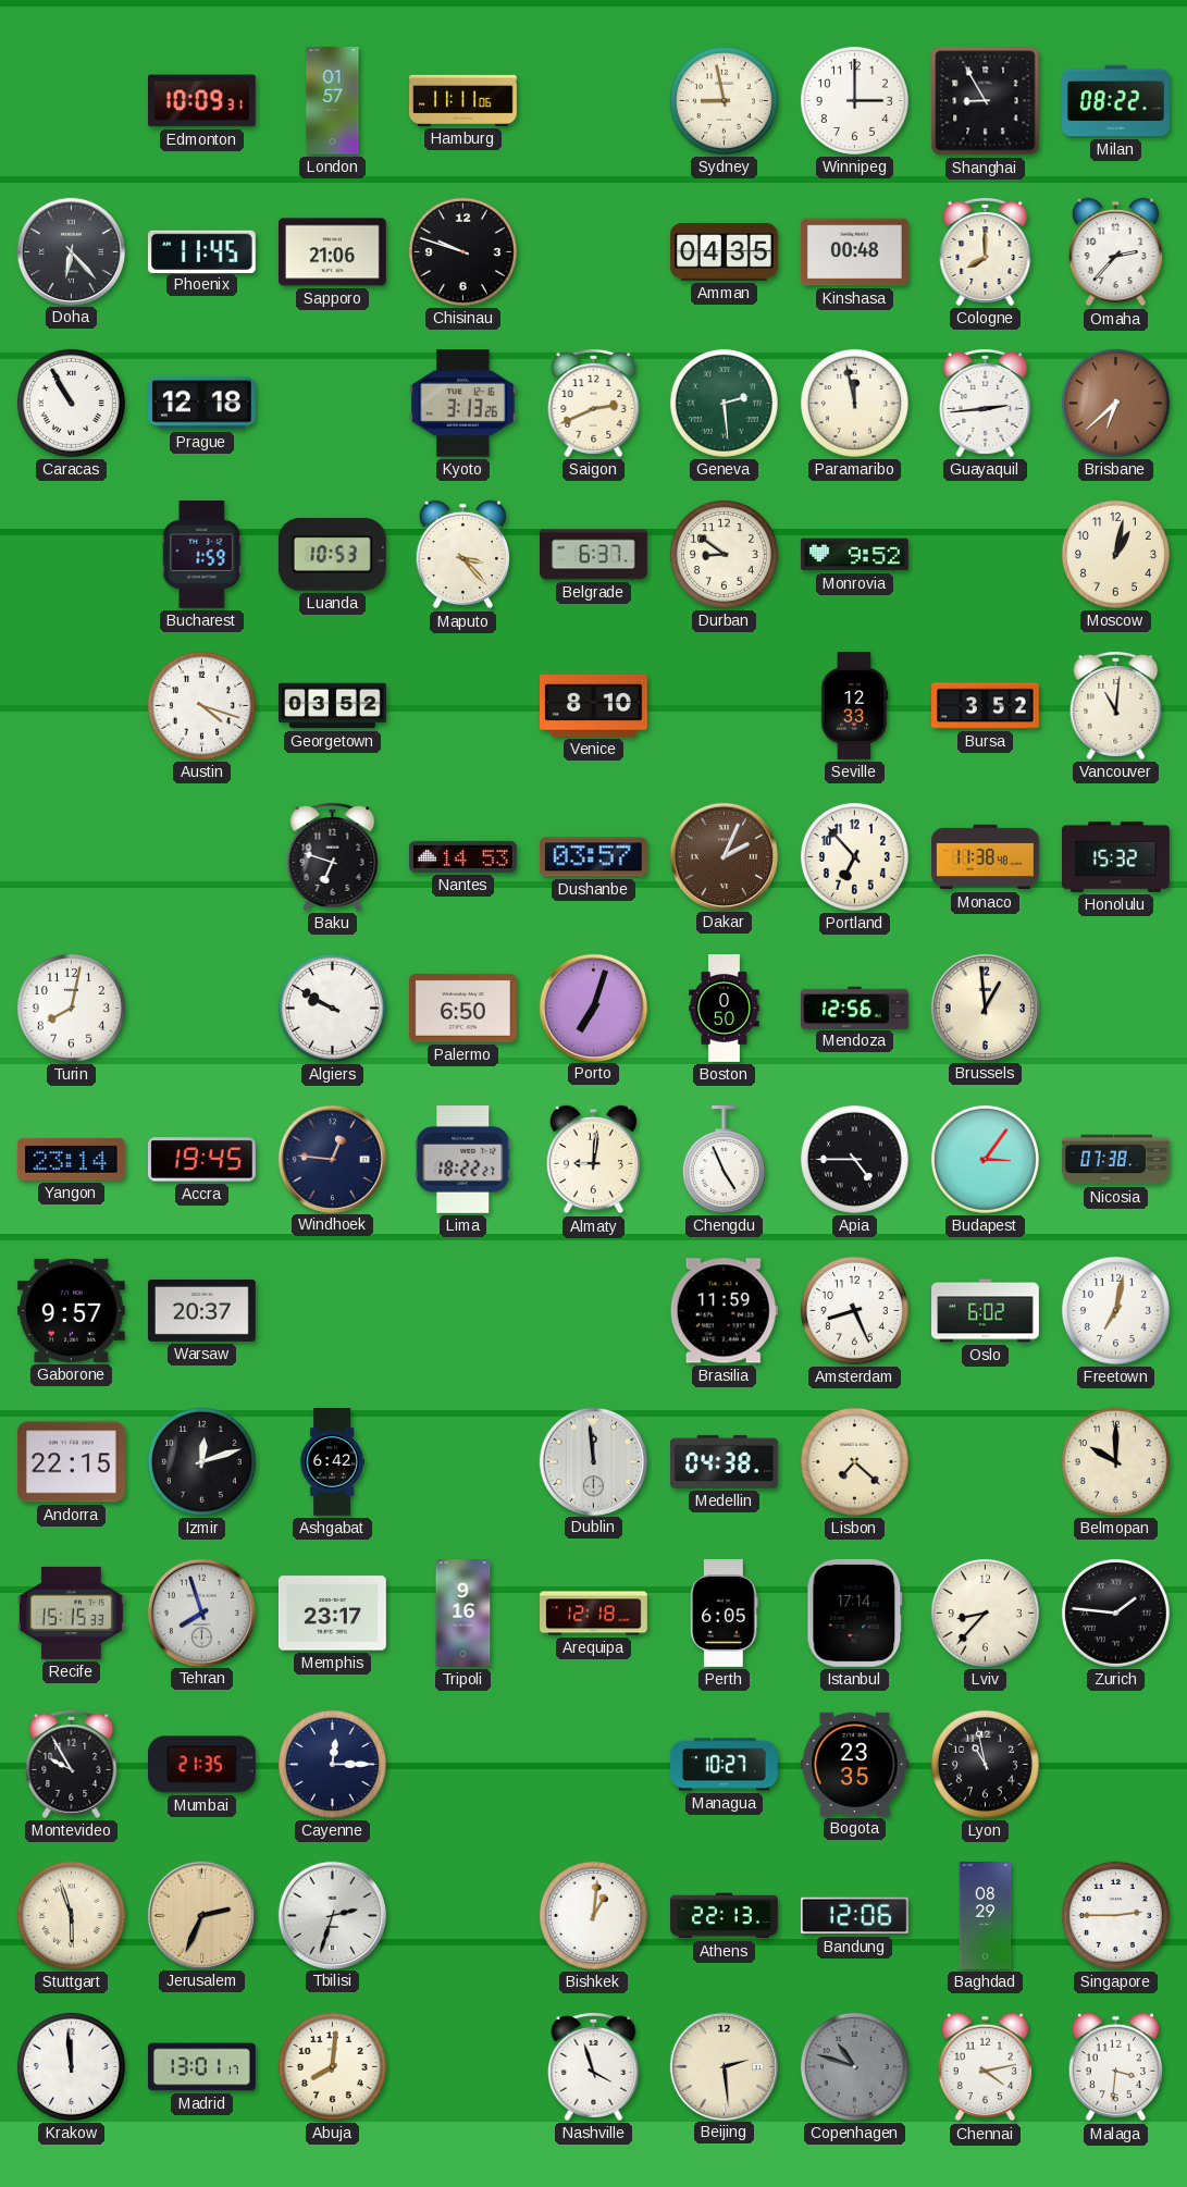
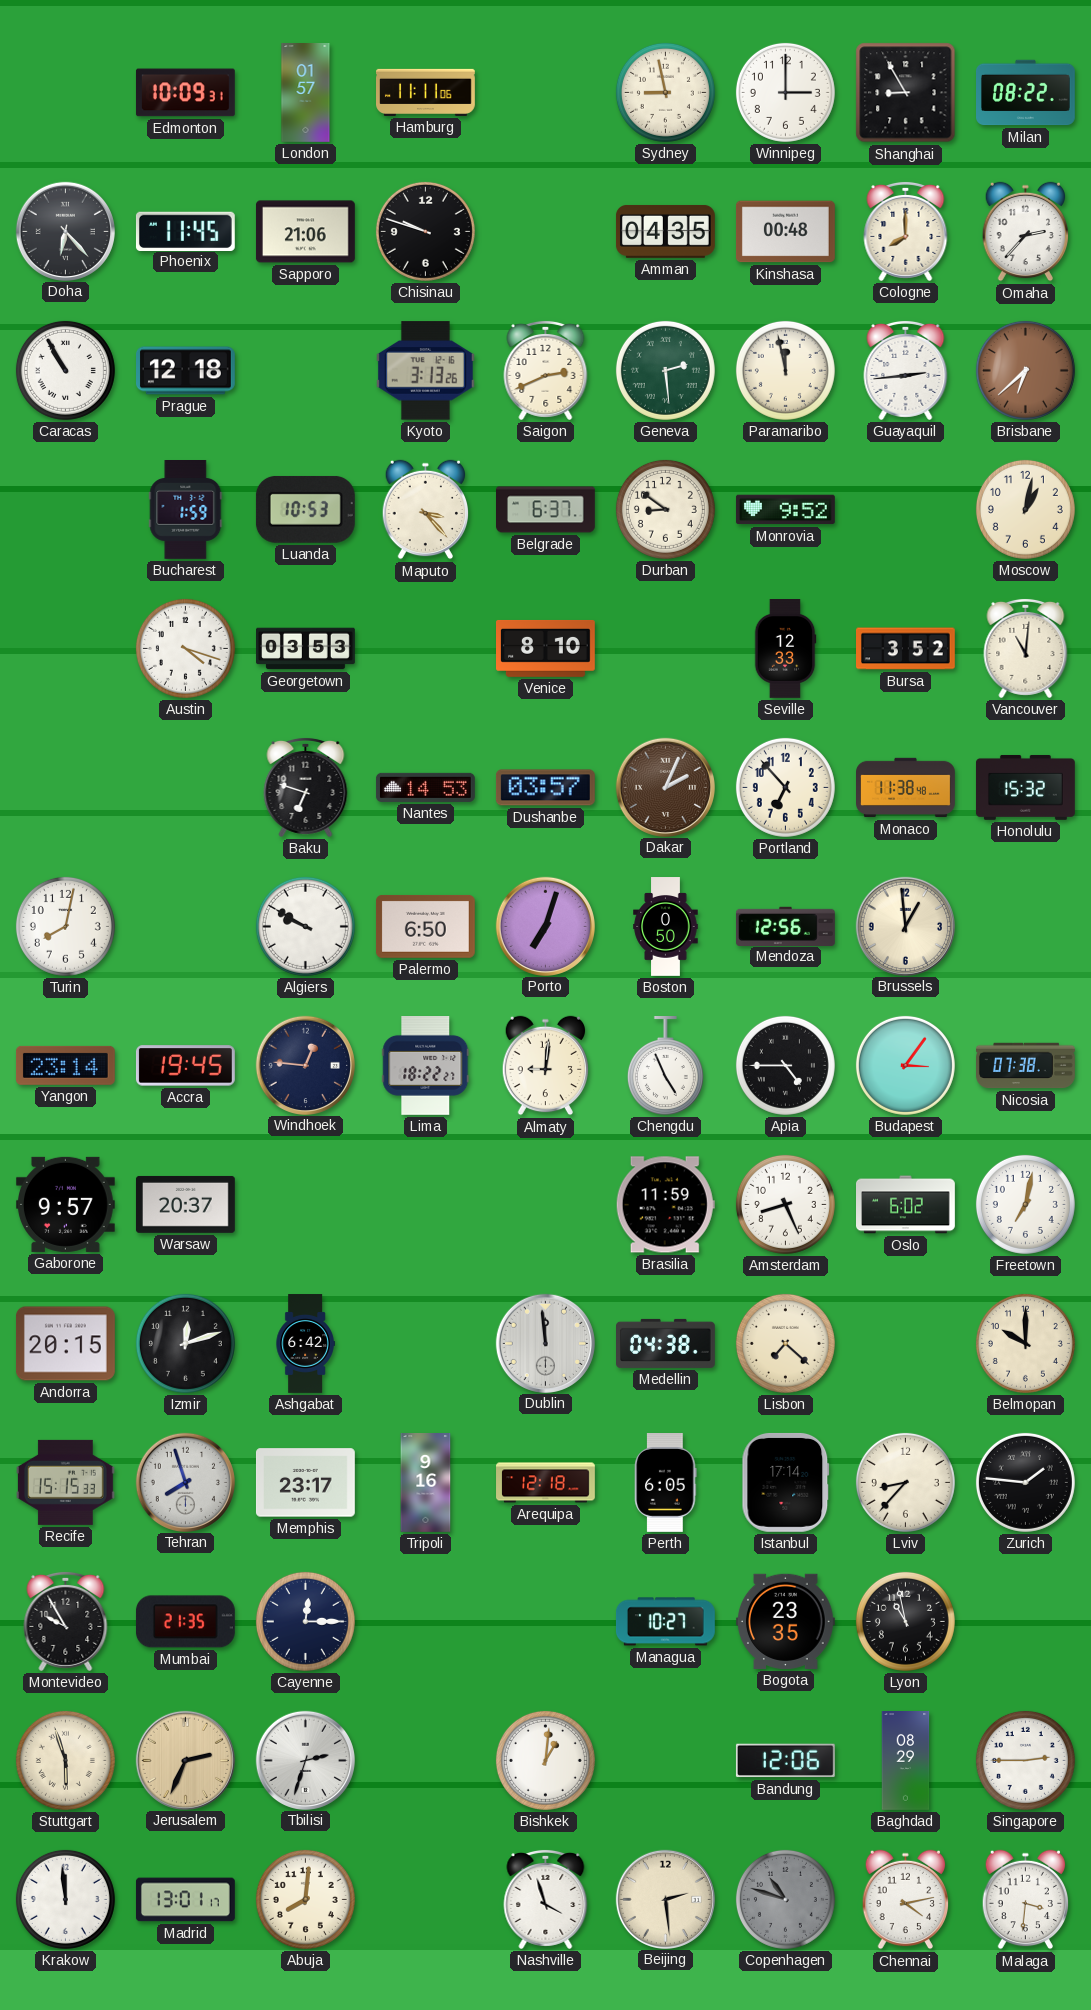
Georgetown: 03:52 -> 03:53
Andorra: 22:15 -> 20:15
Athens: 22:13 -> none
